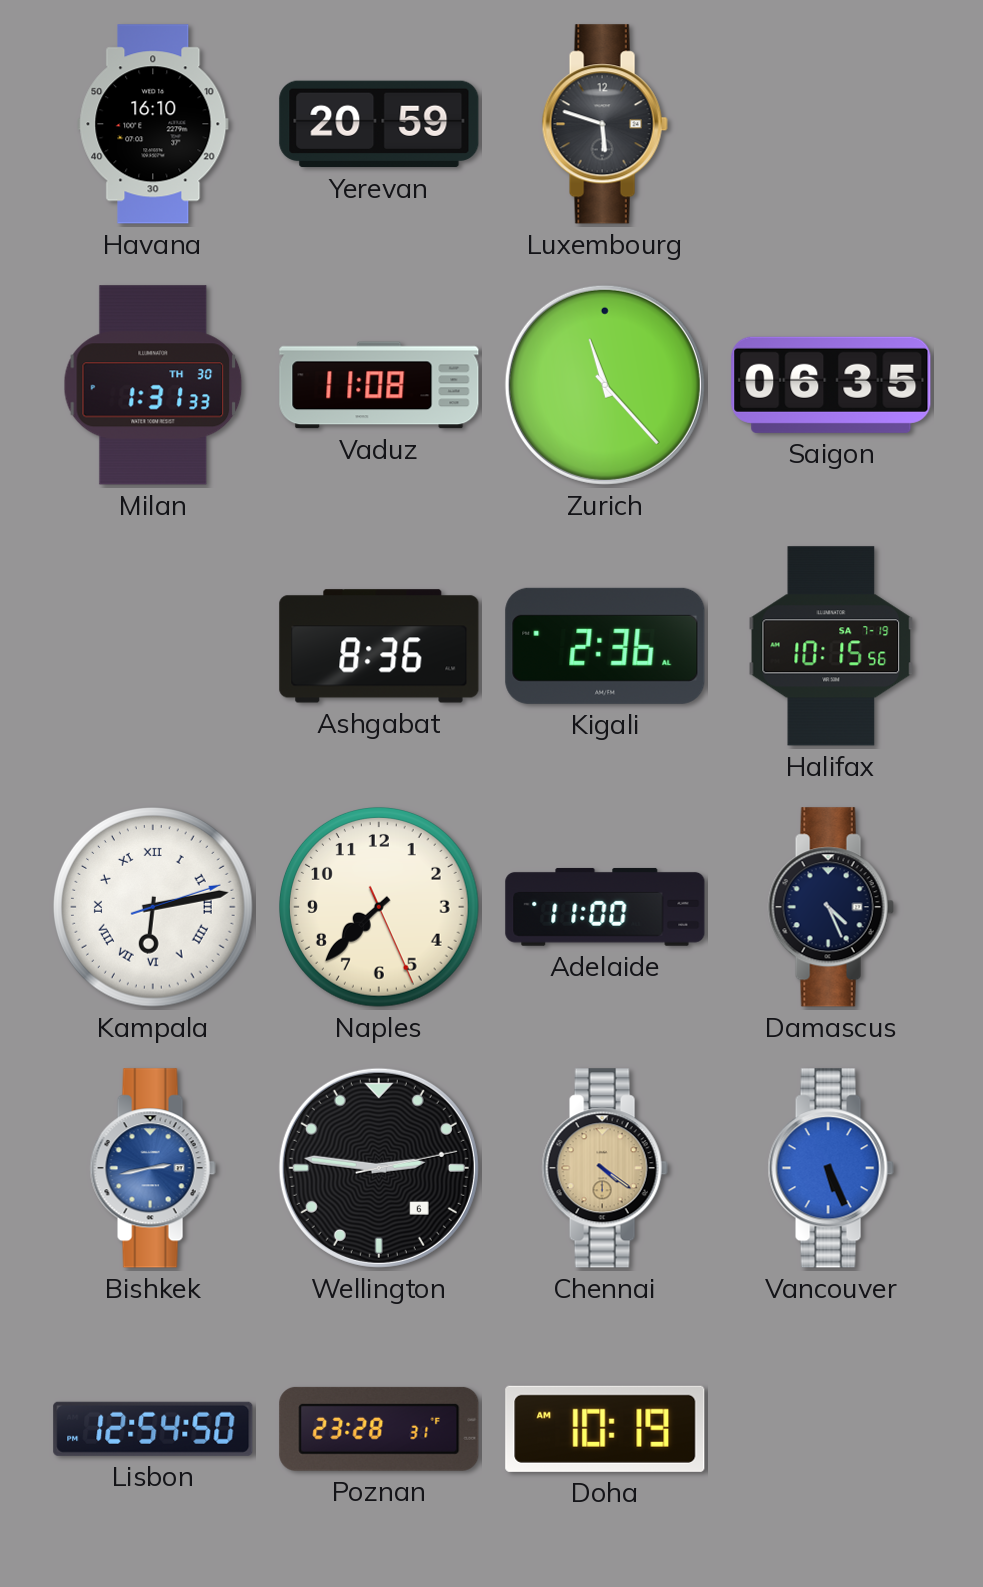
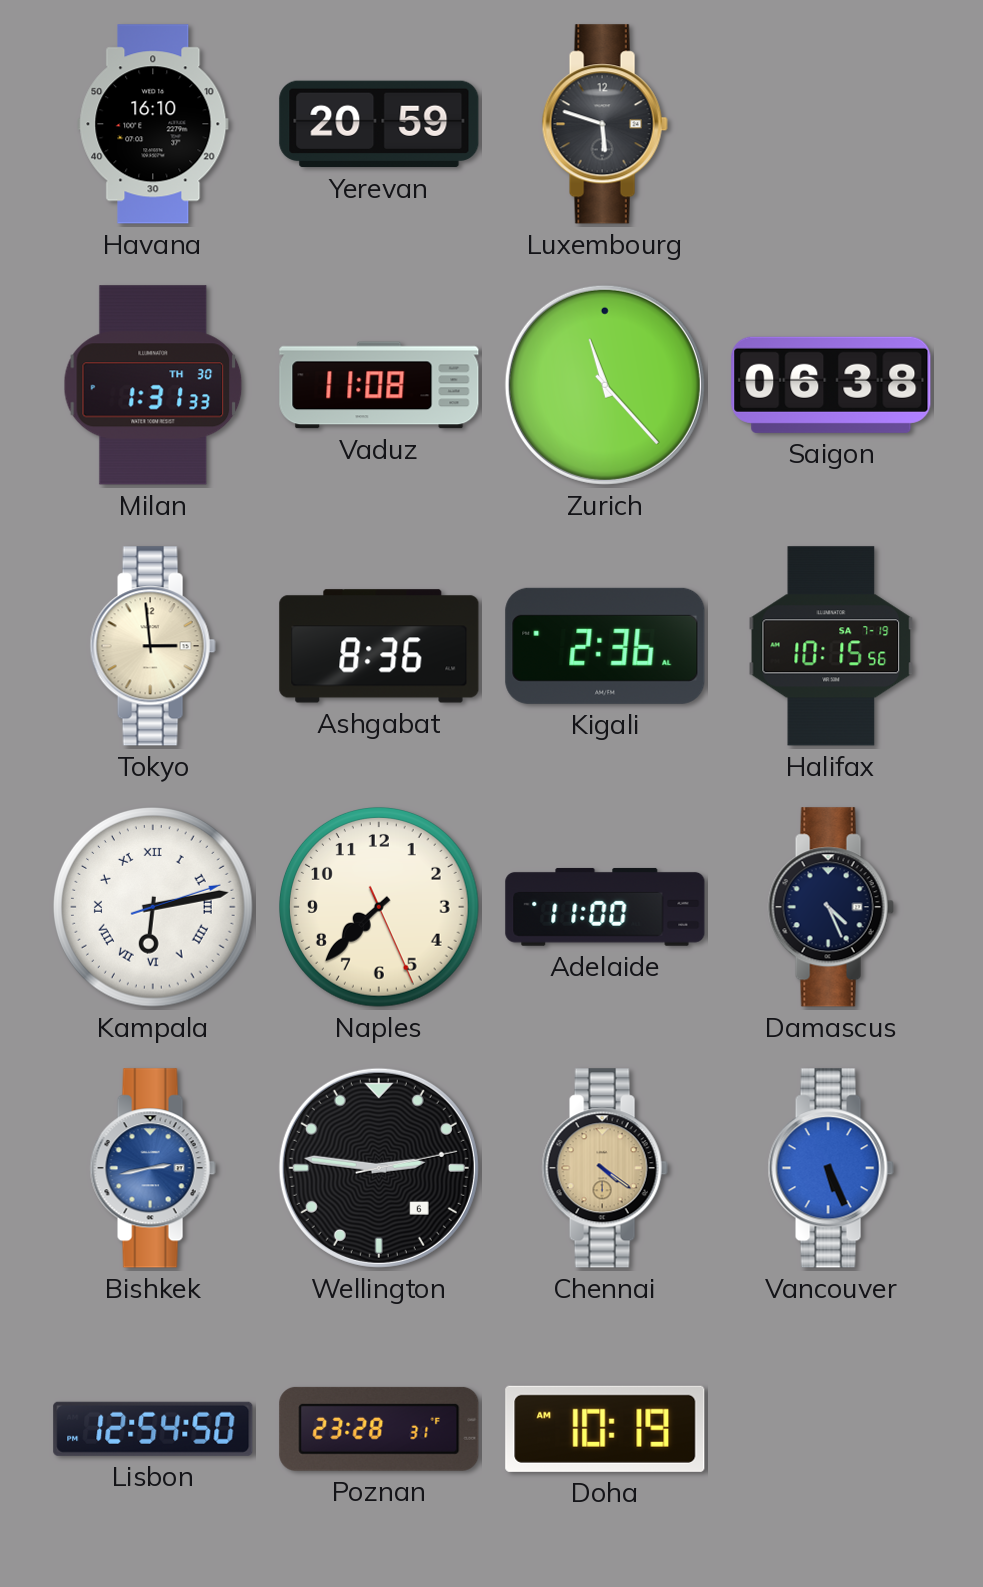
Saigon: 06:35 -> 06:38
Tokyo: none -> 2:59
